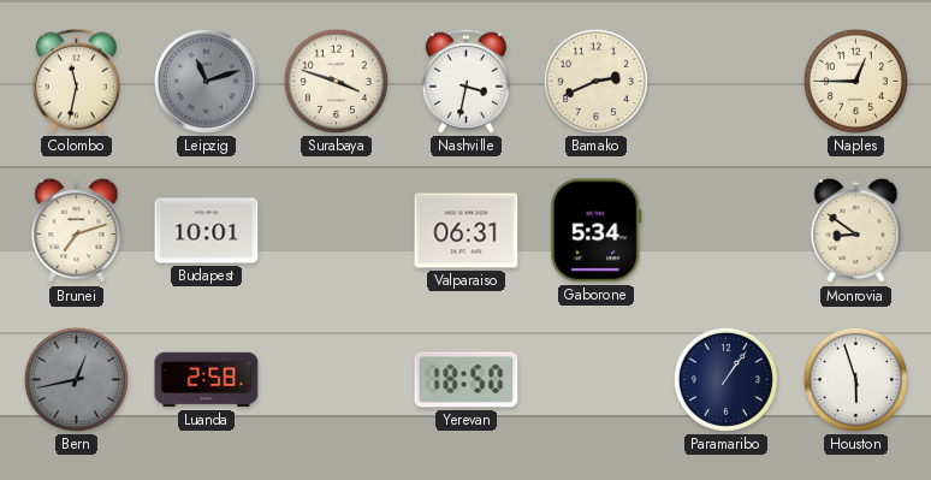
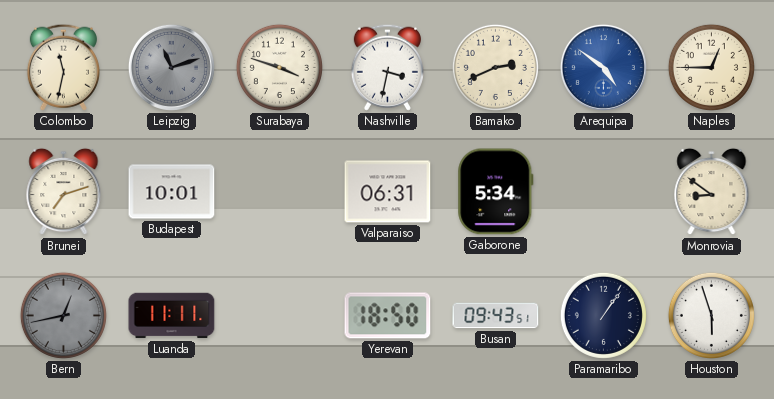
Arequipa: none -> 4:51
Luanda: 2:58 -> 11:11
Busan: none -> 09:43
